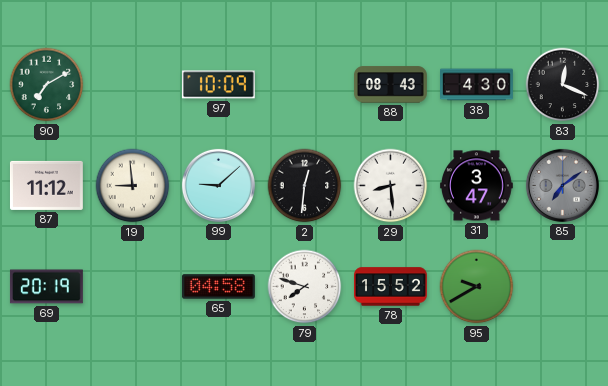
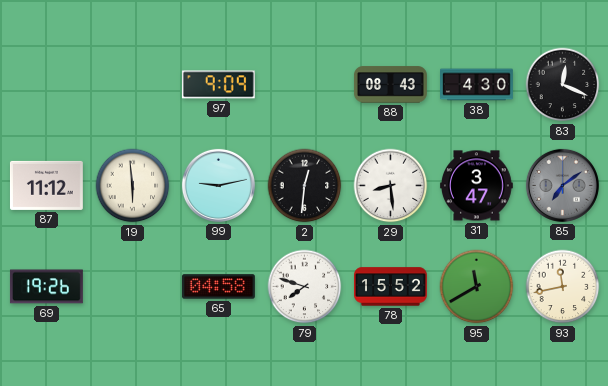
90: 7:10 -> none
97: 10:09 -> 9:09
19: 8:59 -> 5:59
99: 9:08 -> 9:13
69: 20:19 -> 19:26
95: 9:40 -> 11:40
93: none -> 11:43
